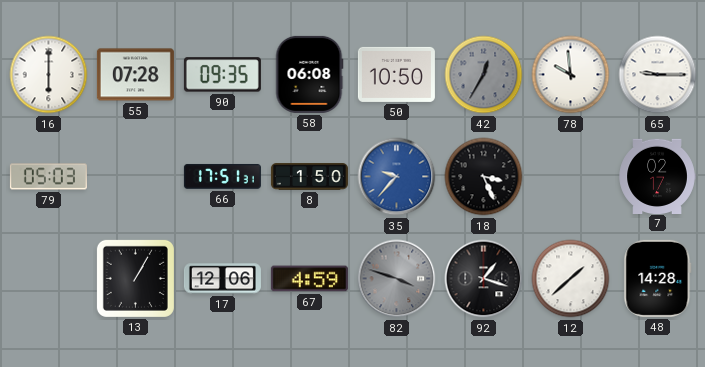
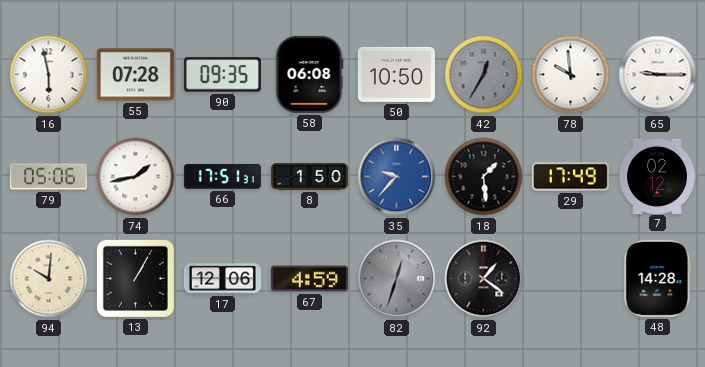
16: 6:00 -> 5:58
79: 05:03 -> 05:06
74: none -> 1:43
18: 3:26 -> 1:29
29: none -> 17:49
7: 02:17 -> 02:12
94: none -> 10:01
82: 3:48 -> 12:33
92: 1:18 -> 1:21
12: 1:38 -> none
